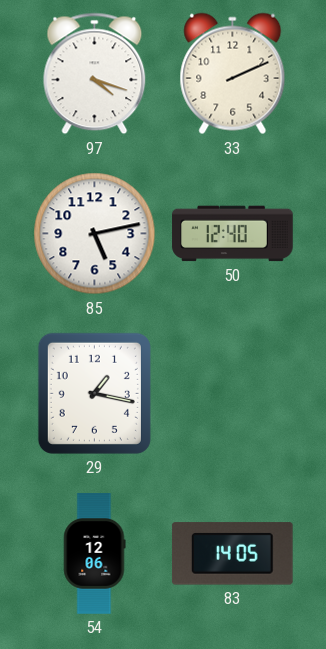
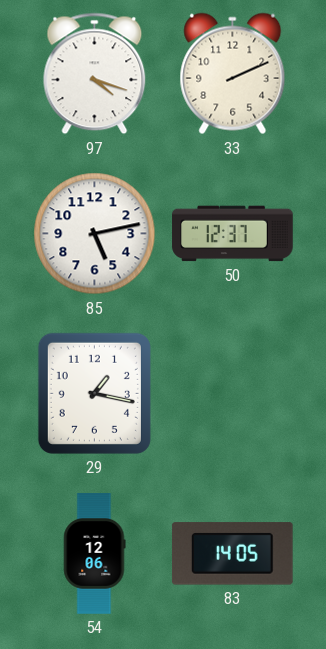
50: 12:40 -> 12:37
